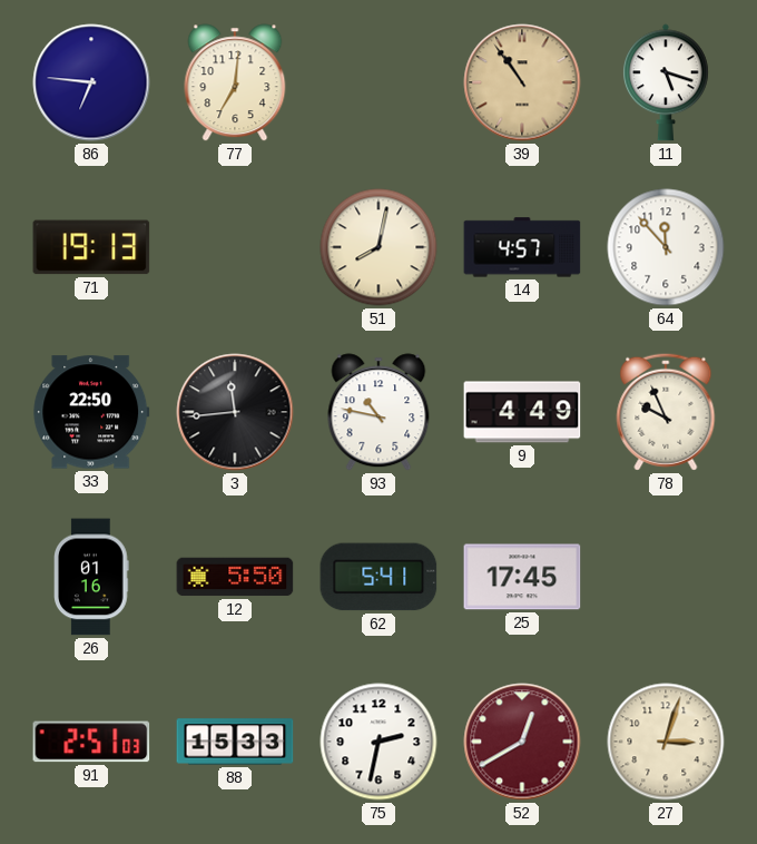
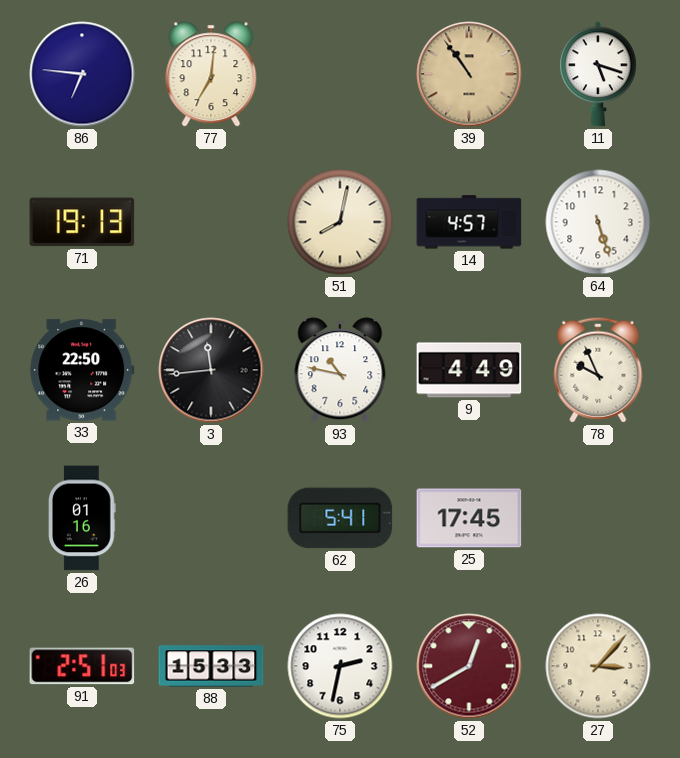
64: 11:53 -> 5:27
12: 5:50 -> none
27: 3:03 -> 3:07
